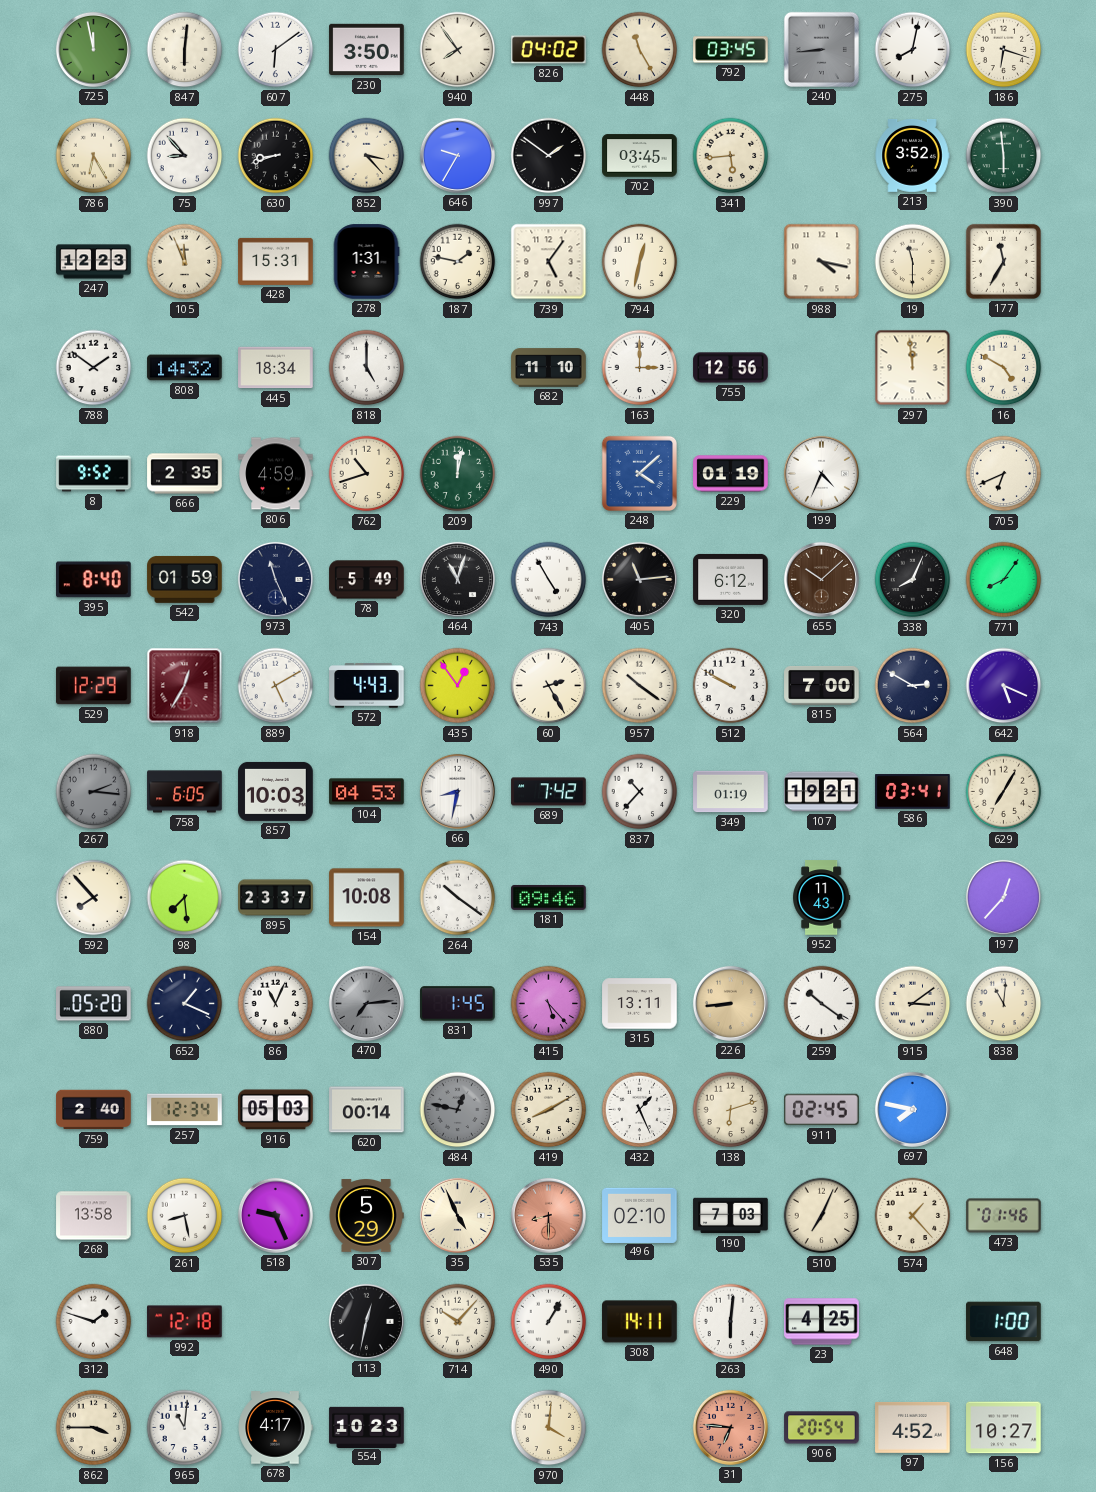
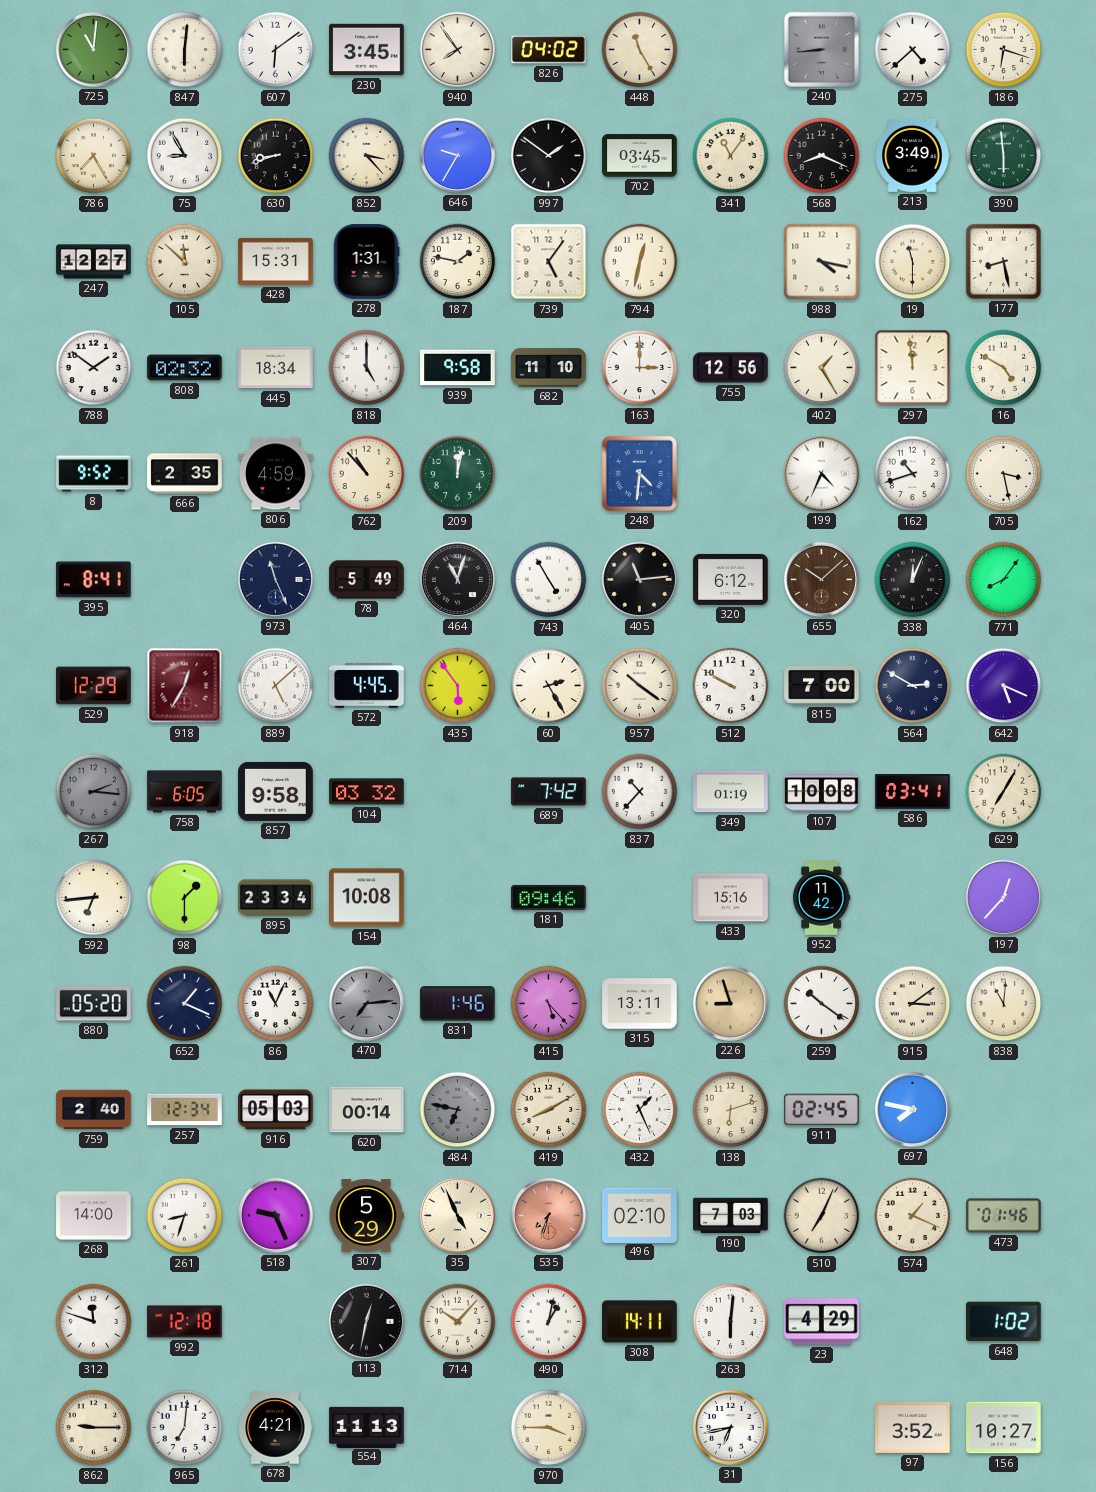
725: 11:58 -> 11:01
230: 3:50 -> 3:45
792: 03:45 -> none
275: 8:02 -> 4:38
786: 6:25 -> 7:25
75: 8:53 -> 8:55
341: 5:44 -> 11:06
568: none -> 8:19
213: 3:52 -> 3:49
247: 12:23 -> 12:27
105: 11:56 -> 11:52
177: 11:35 -> 8:28
808: 14:32 -> 02:32
939: none -> 9:58
402: none -> 1:25
762: 10:42 -> 10:53
248: 4:08 -> 4:31
229: 01:19 -> none
162: none -> 10:42
705: 6:41 -> 3:28
395: 8:40 -> 8:41
542: 01:59 -> none
338: 8:04 -> 12:04
889: 5:10 -> 5:08
572: 4:43 -> 4:45
435: 12:54 -> 5:54
857: 10:03 -> 9:58
104: 04:53 -> 03:32
66: 8:32 -> none
107: 19:21 -> 10:08
592: 7:53 -> 6:44
98: 7:29 -> 1:30
895: 23:37 -> 23:34
264: 10:21 -> none
433: none -> 15:16
952: 11:43 -> 11:42
831: 1:45 -> 1:46
226: 8:44 -> 8:57
484: 12:47 -> 6:47
268: 13:58 -> 14:00
261: 8:28 -> 8:33
535: 8:30 -> 7:33
574: 1:23 -> 1:19
312: 1:48 -> 11:48
490: 1:05 -> 1:02
23: 4:25 -> 4:29
648: 1:00 -> 1:02
862: 3:45 -> 9:15
965: 11:01 -> 7:01
678: 4:17 -> 4:21
554: 10:23 -> 11:13
970: 4:01 -> 3:45
31: 6:46 -> 6:43
31 dial: salmon -> white
906: 20:54 -> none
97: 4:52 -> 3:52
